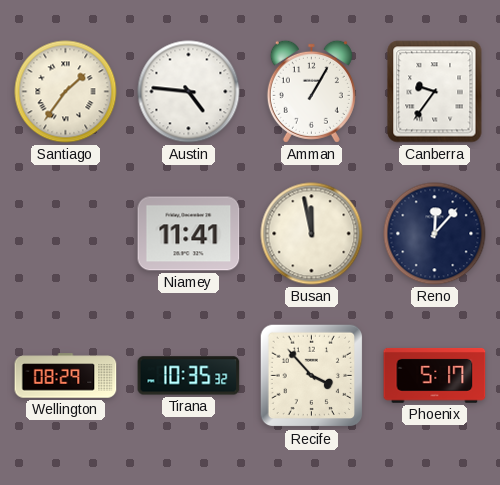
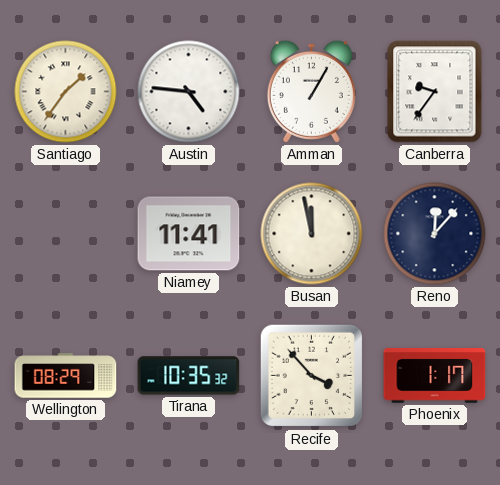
Phoenix: 5:17 -> 1:17
